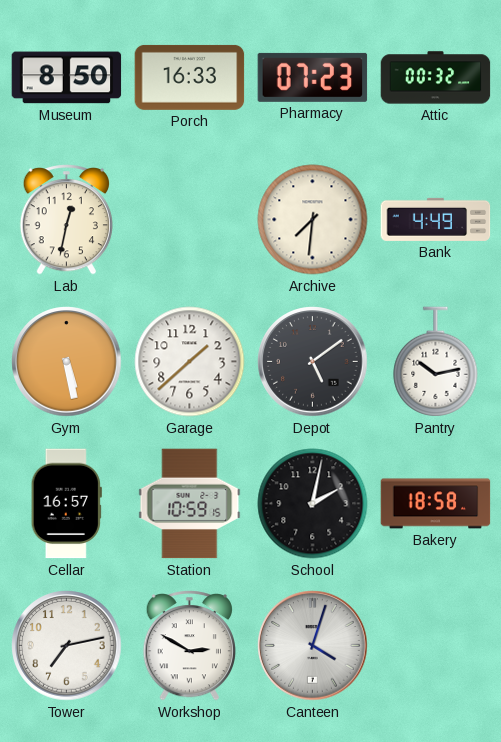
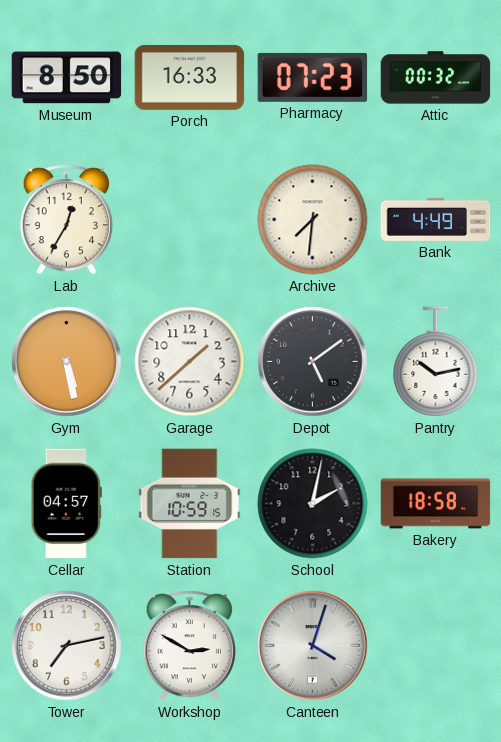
Lab: 12:32 -> 12:35
Cellar: 16:57 -> 04:57
